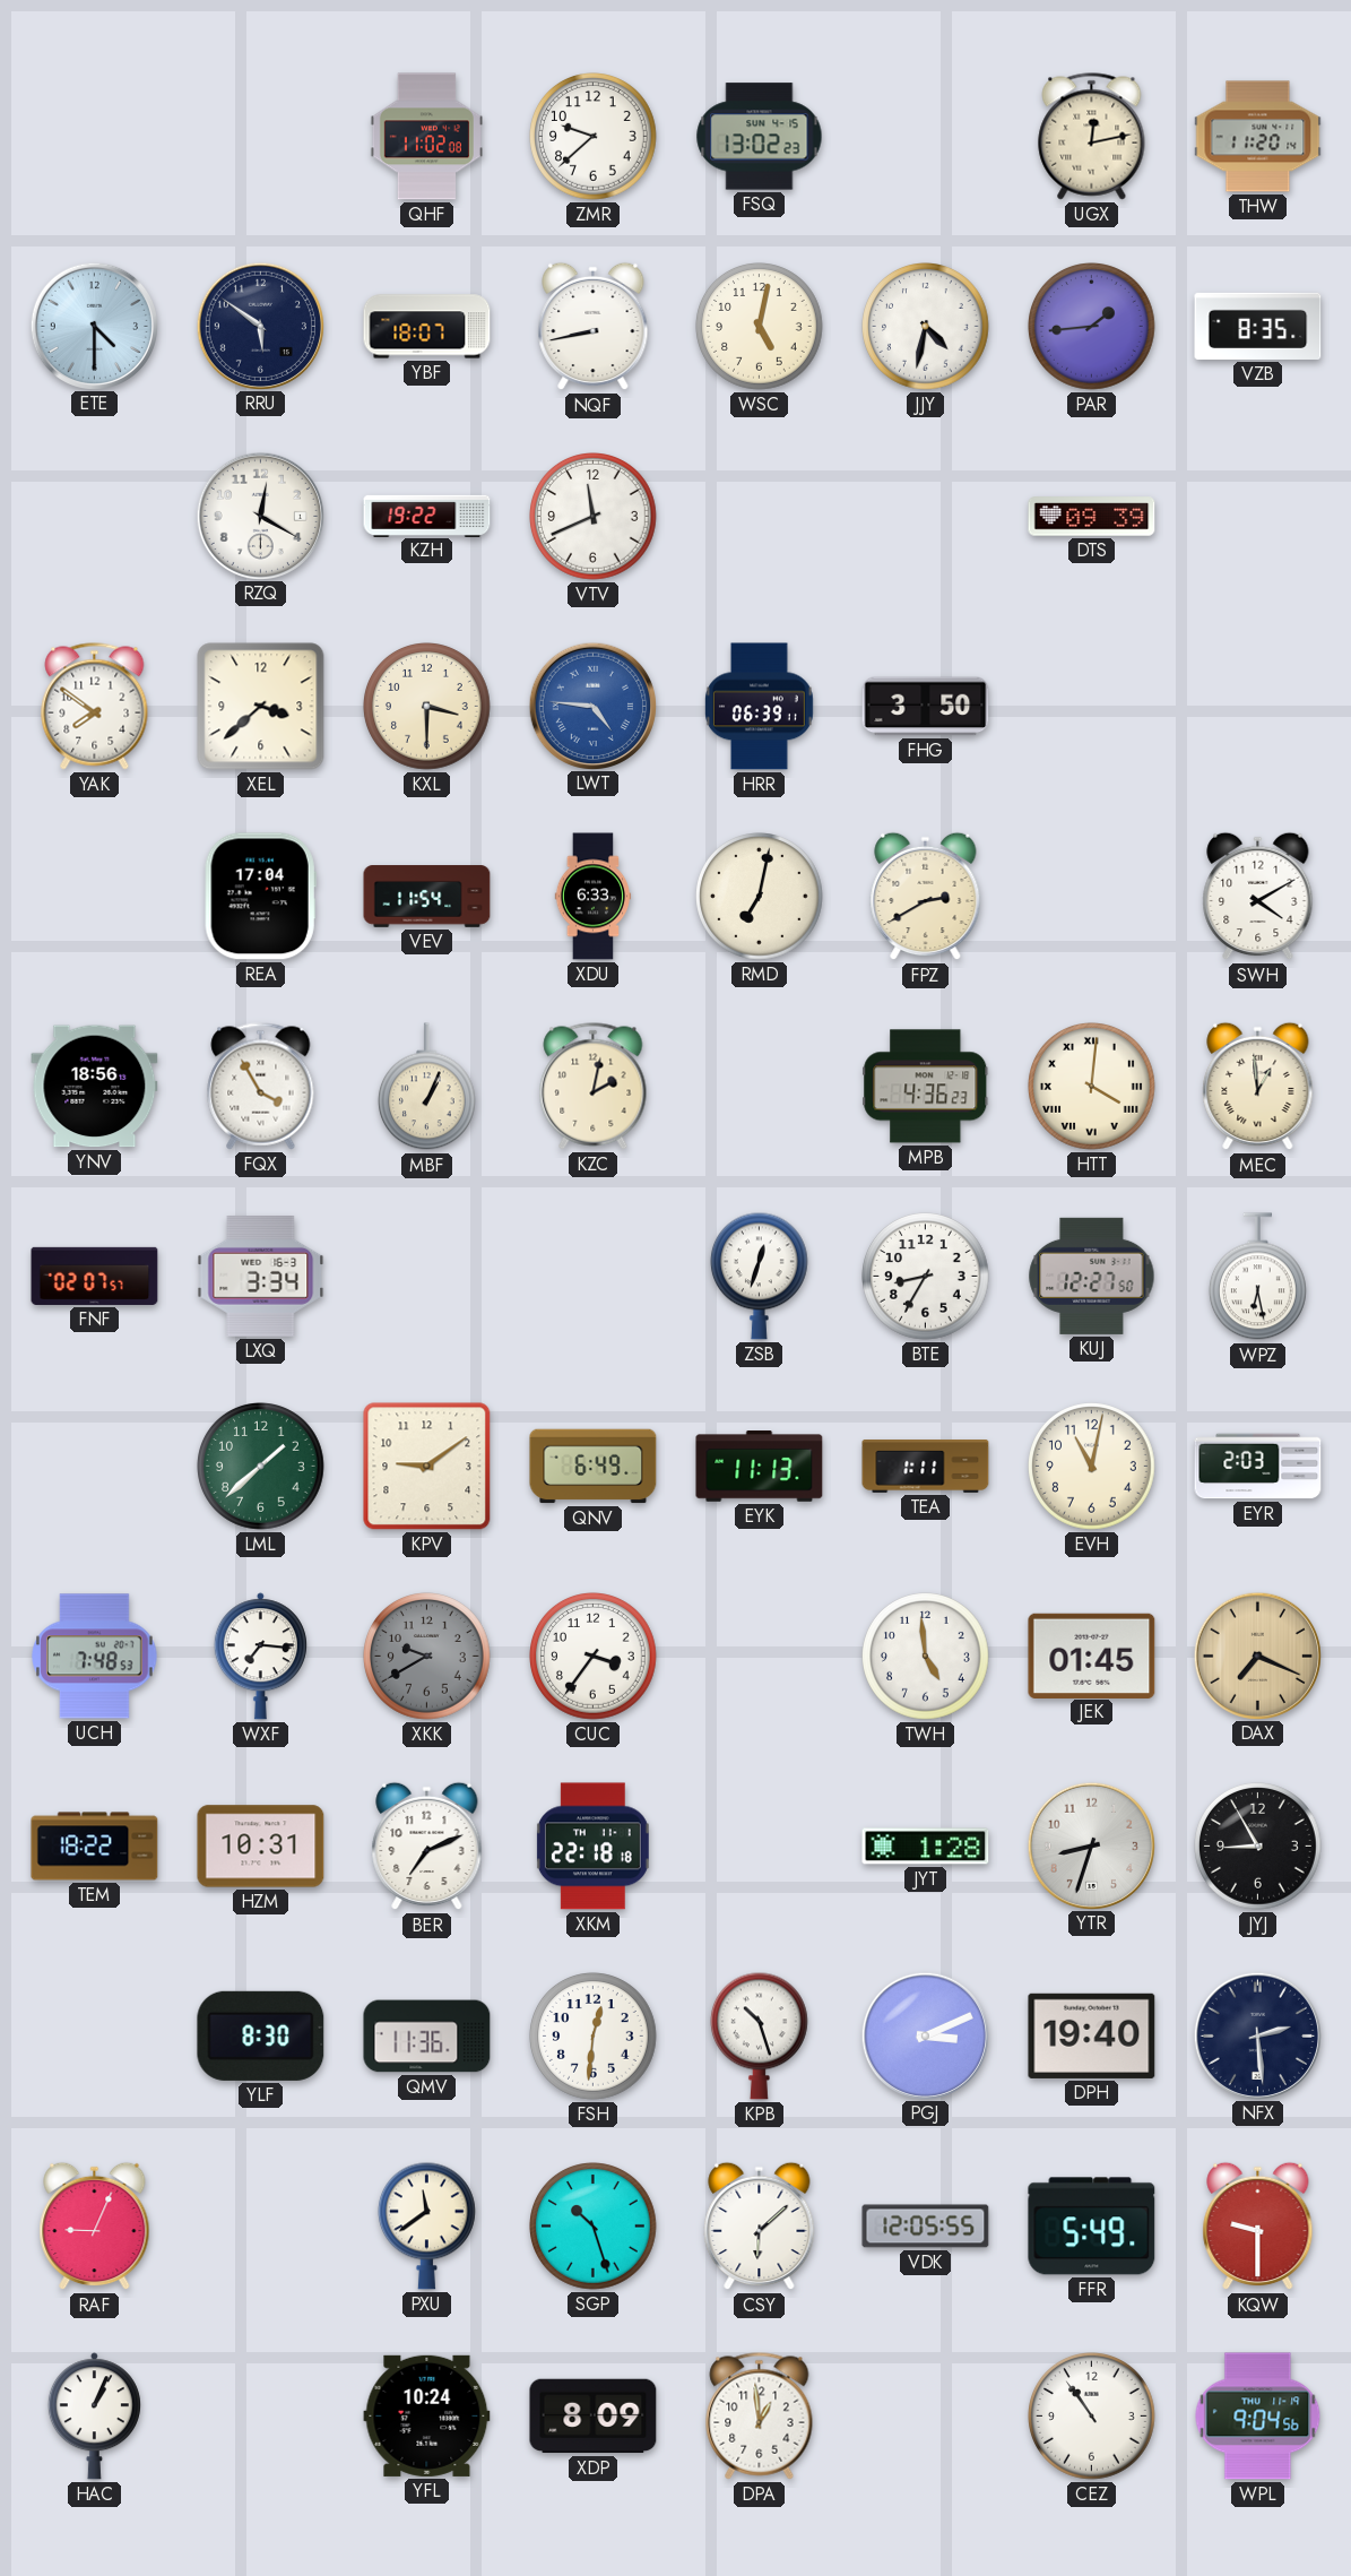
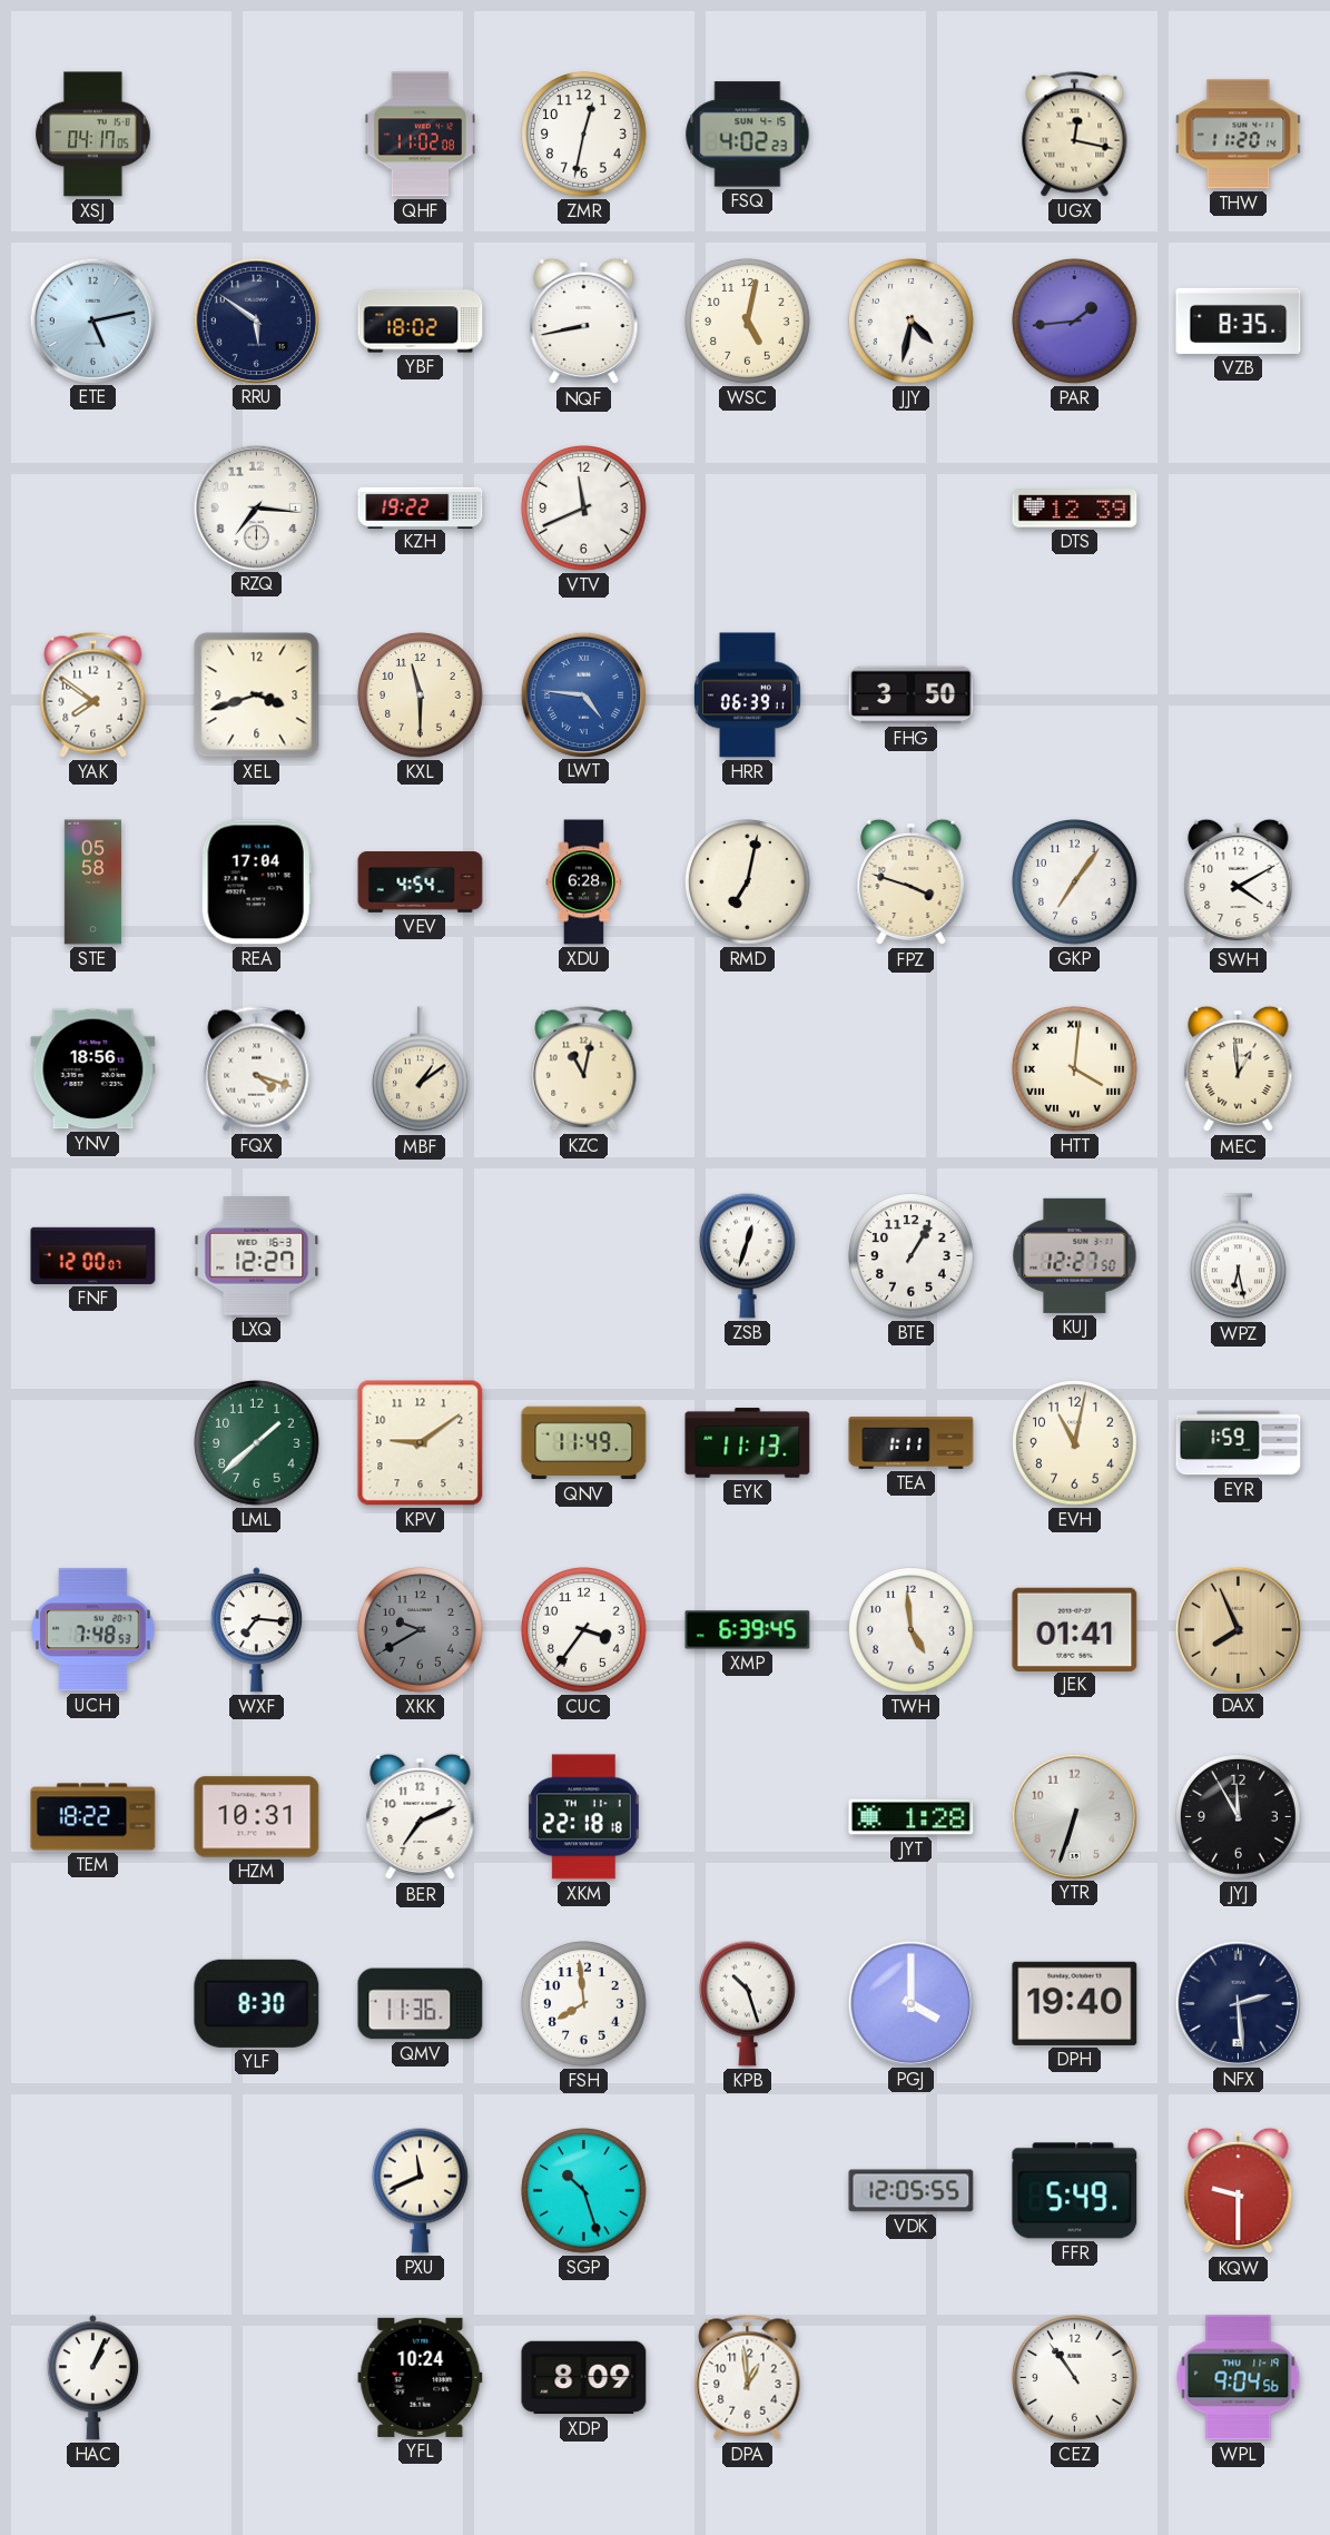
XSJ: none -> 04:17
ZMR: 9:38 -> 12:32
FSQ: 13:02 -> 4:02
UGX: 12:13 -> 12:17
ETE: 4:30 -> 5:13
YBF: 18:07 -> 18:02
RZQ: 12:20 -> 7:16
DTS: 09:39 -> 12:39
XEL: 3:38 -> 3:42
KXL: 3:30 -> 11:30
STE: none -> 05:58
VEV: 11:54 -> 4:54
XDU: 6:33 -> 6:28
FPZ: 2:40 -> 3:48
GKP: none -> 7:06
FQX: 3:55 -> 4:18
MBF: 1:04 -> 1:09
KZC: 2:02 -> 11:02
MPB: 4:36 -> none
FNF: 02:07 -> 12:00
LXQ: 3:34 -> 12:27
BTE: 8:35 -> 1:05
QNV: 6:49 -> 11:49
EYR: 2:03 -> 1:59
XMP: none -> 6:39
JEK: 01:45 -> 01:41
DAX: 7:19 -> 7:56
YTR: 8:33 -> 6:33
JYJ: 8:55 -> 11:55
FSH: 12:31 -> 7:59
PGJ: 3:11 -> 4:00
RAF: 9:04 -> none
PXU: 11:39 -> 11:41
CSY: 6:08 -> none
